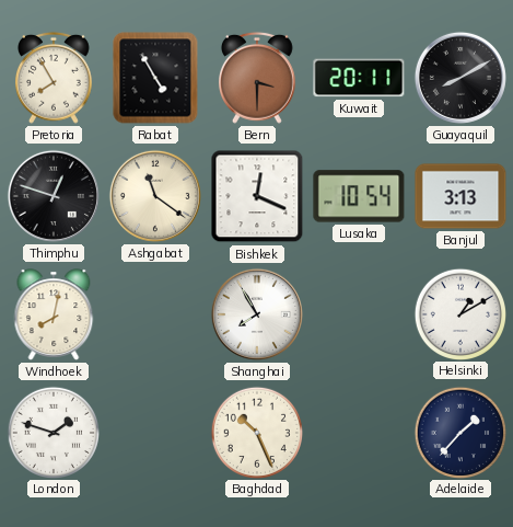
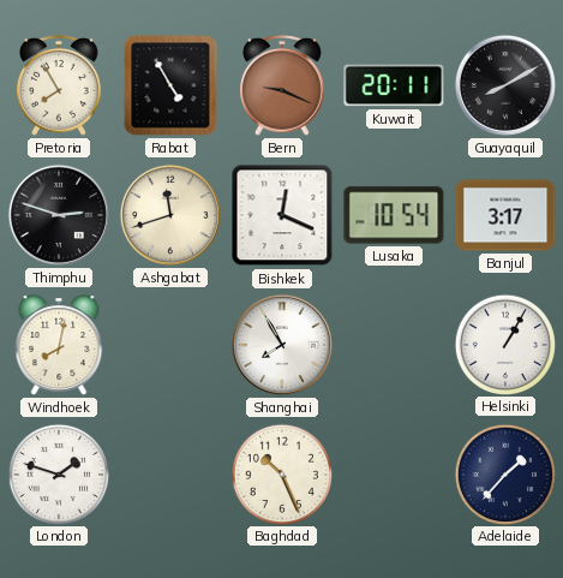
Bern: 3:30 -> 9:19
Thimphu: 12:48 -> 2:48
Ashgabat: 11:21 -> 11:42
Banjul: 3:13 -> 3:17
Helsinki: 1:10 -> 1:05
